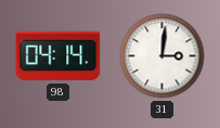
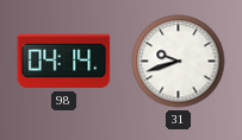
31: 3:01 -> 9:42
